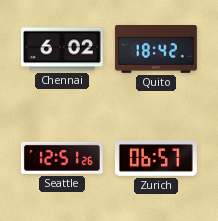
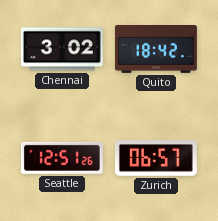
Chennai: 6:02 -> 3:02
